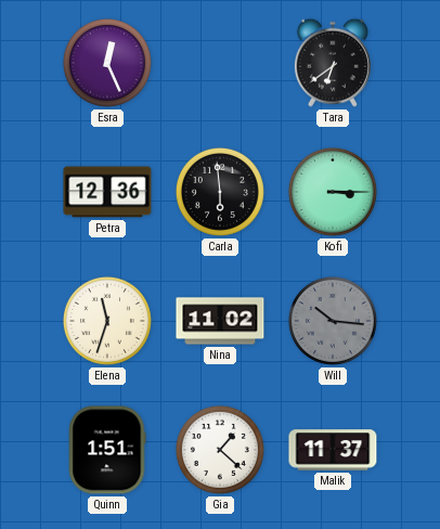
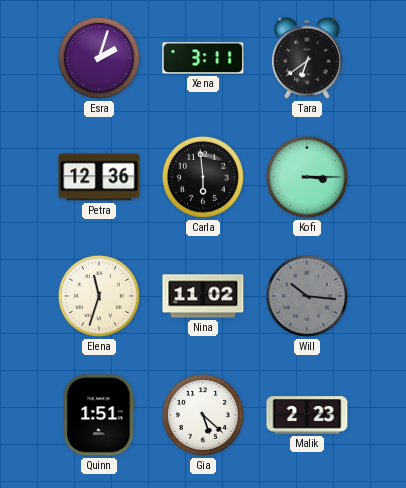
Esra: 12:26 -> 2:03
Xena: none -> 3:11
Gia: 1:22 -> 5:22
Malik: 11:37 -> 2:23
